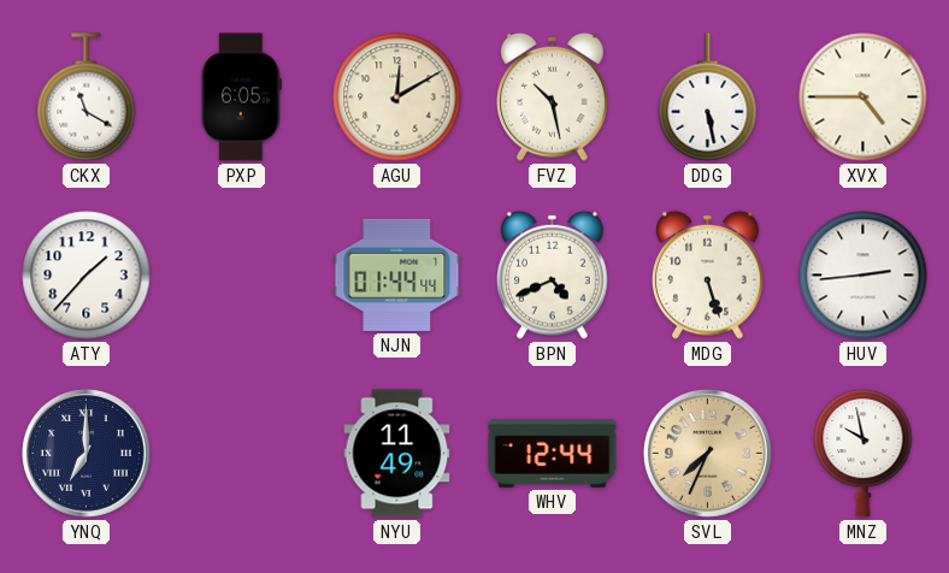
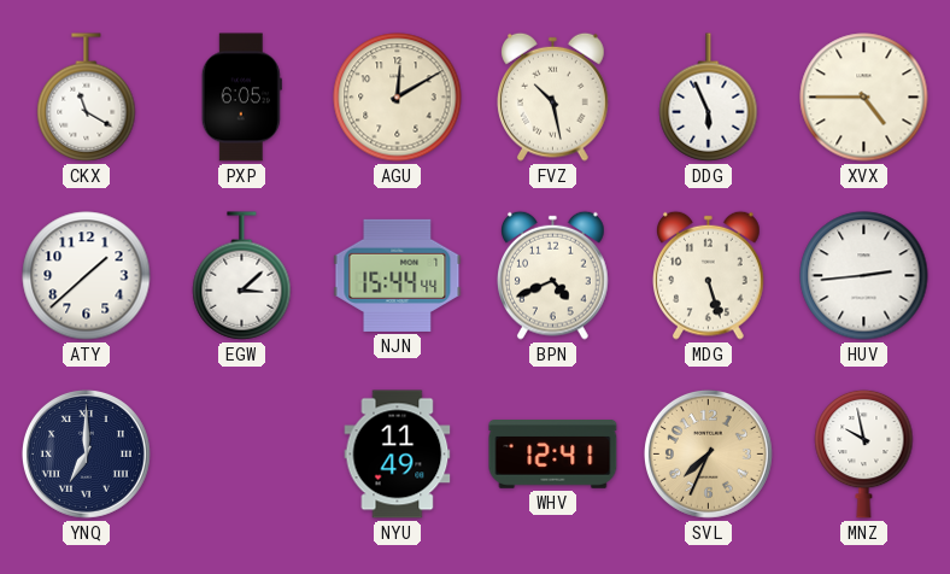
DDG: 5:28 -> 5:56
ATY: 1:37 -> 1:38
EGW: none -> 3:08
NJN: 01:44 -> 15:44
WHV: 12:44 -> 12:41
